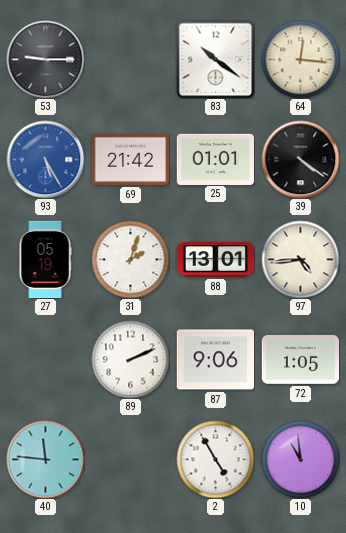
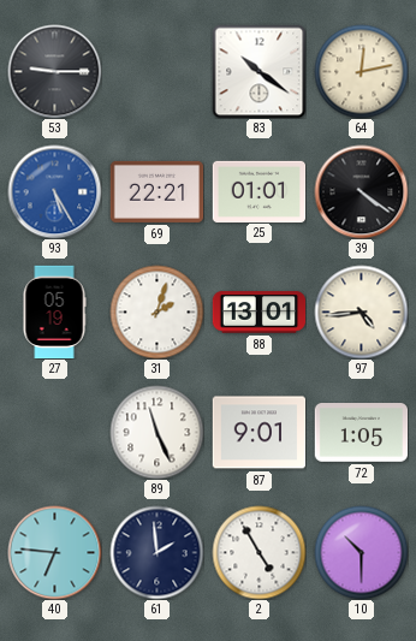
64: 12:16 -> 12:13
69: 21:42 -> 22:21
89: 2:11 -> 11:26
87: 9:06 -> 9:01
40: 11:46 -> 6:46
61: none -> 1:59
10: 10:59 -> 10:30
